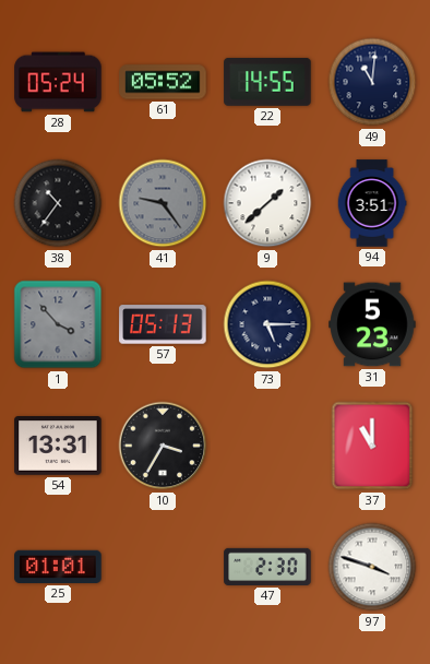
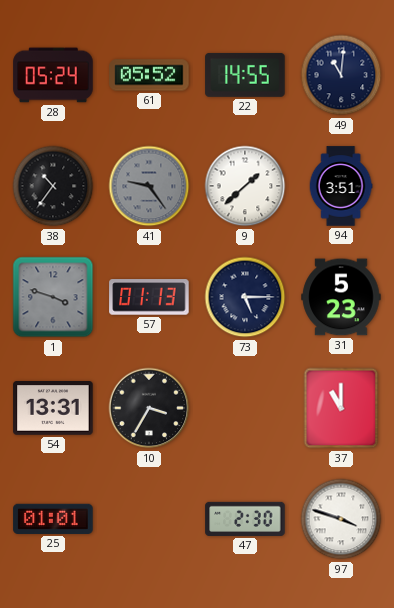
1: 3:53 -> 3:48
57: 05:13 -> 01:13
